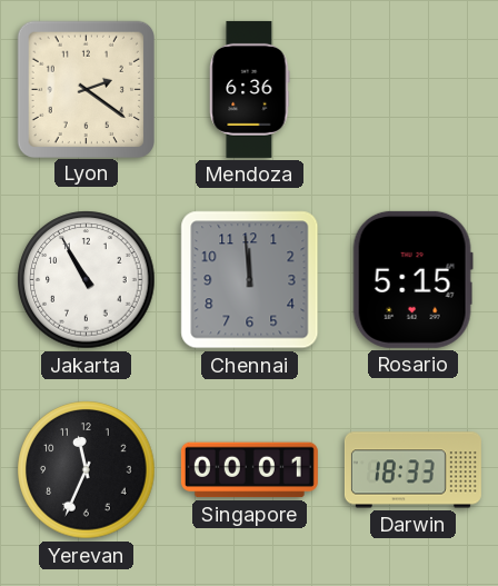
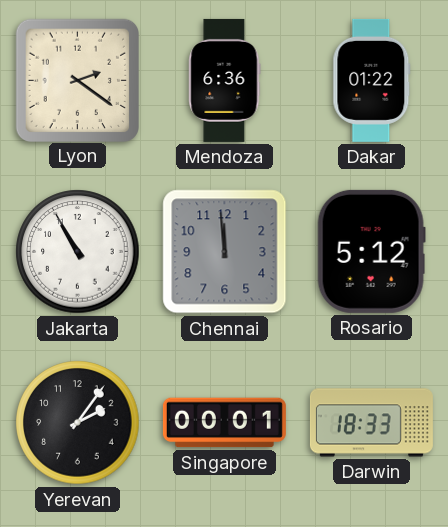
Dakar: none -> 01:22
Rosario: 5:15 -> 5:12
Yerevan: 11:34 -> 2:06
